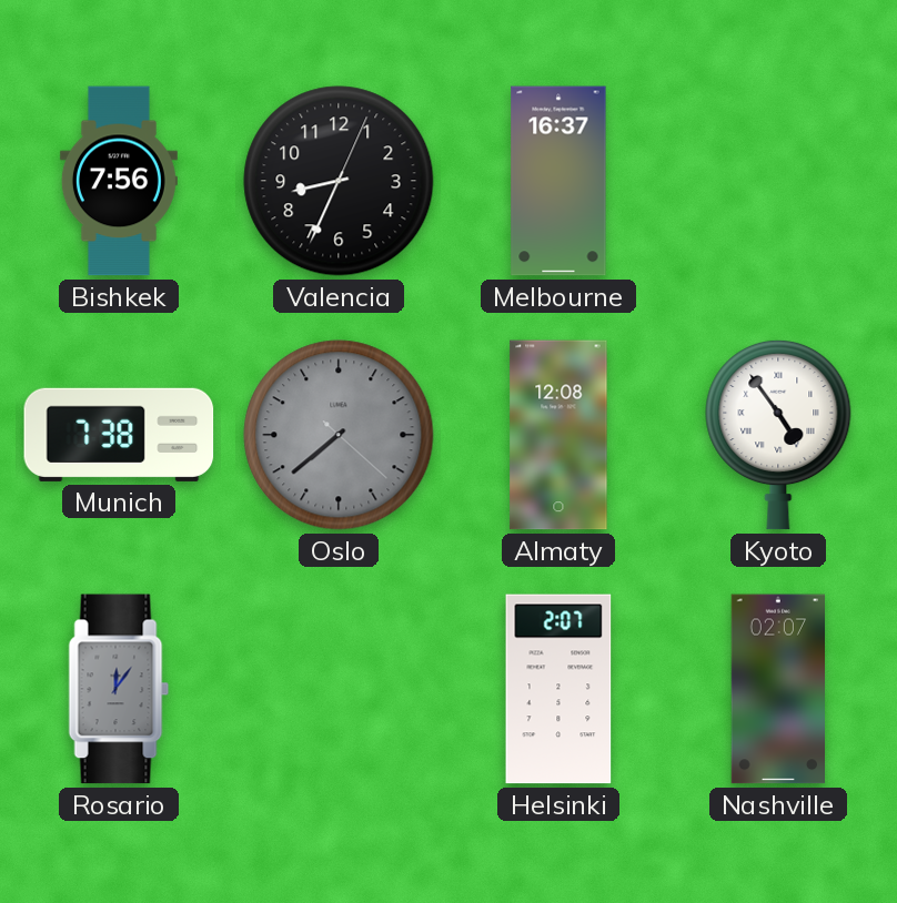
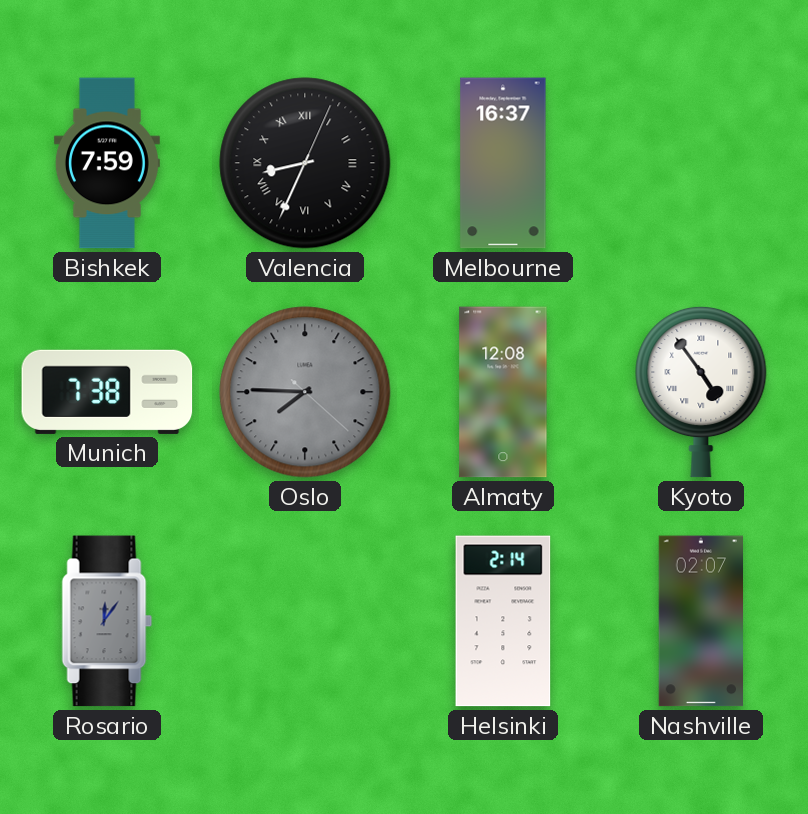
Bishkek: 7:56 -> 7:59
Valencia numerals: Arabic -> Roman
Oslo: 7:38 -> 7:45
Helsinki: 2:07 -> 2:14
